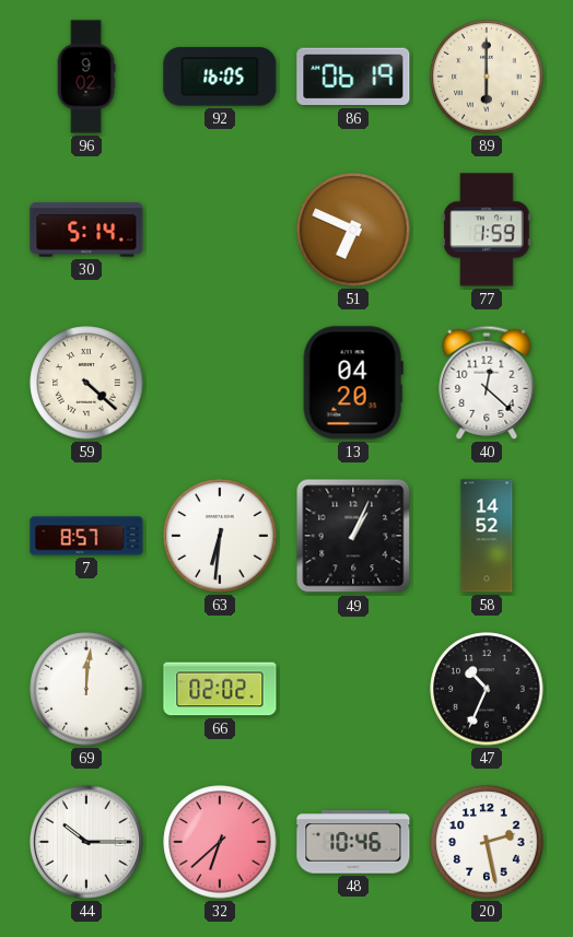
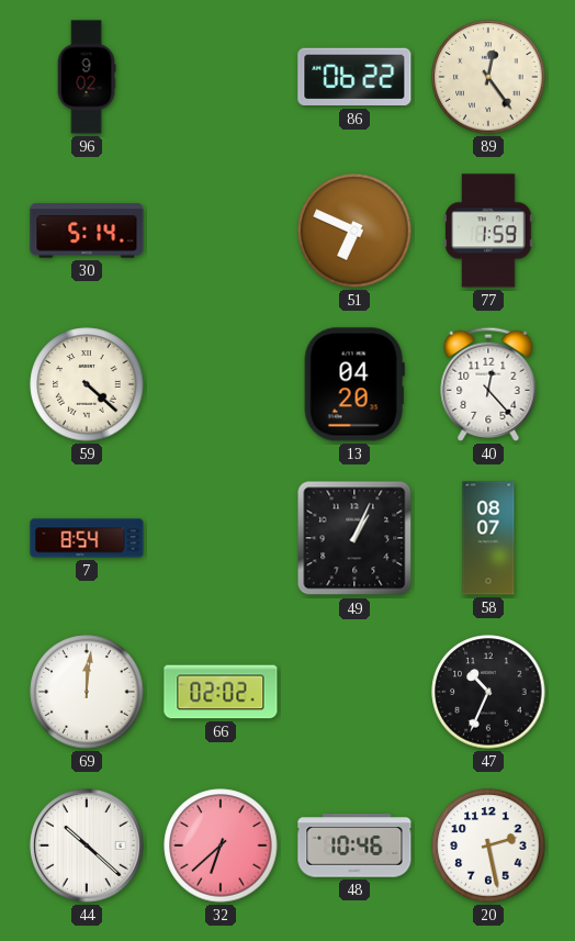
92: 16:05 -> none
86: 06:19 -> 06:22
89: 6:00 -> 12:24
40: 12:22 -> 12:23
7: 8:57 -> 8:54
63: 6:31 -> none
58: 14:52 -> 08:07
44: 10:15 -> 10:22
